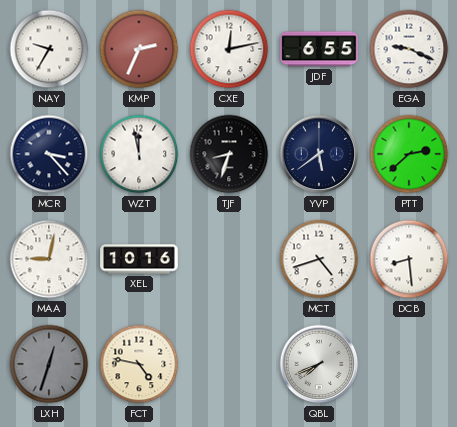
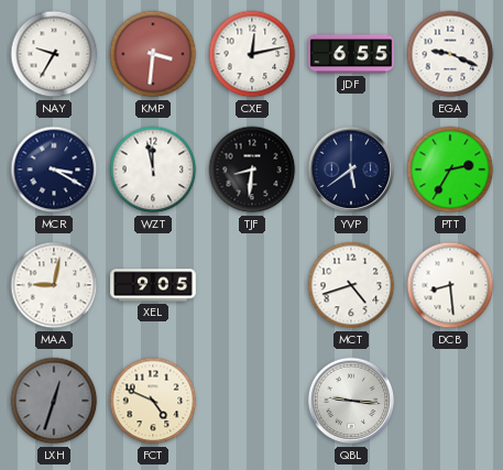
KMP: 2:34 -> 3:31
MCR: 3:23 -> 3:20
TJF: 8:33 -> 8:31
PTT: 2:38 -> 2:35
XEL: 10:16 -> 9:05
FCT: 4:47 -> 4:49
QBL: 7:41 -> 9:16
